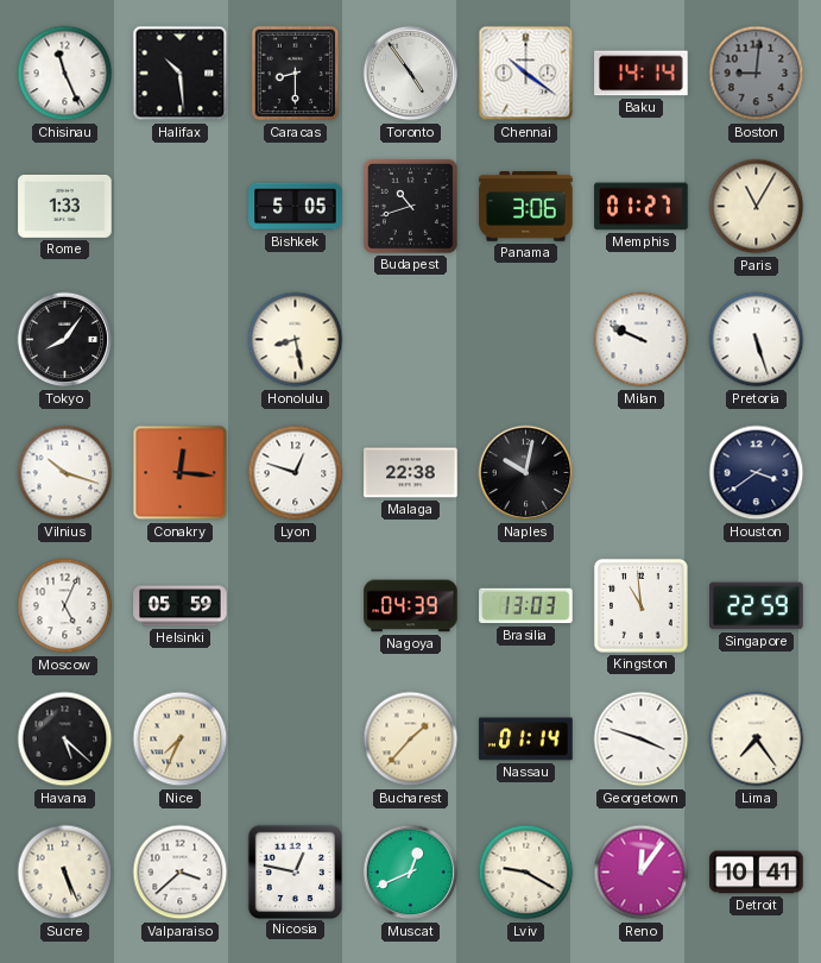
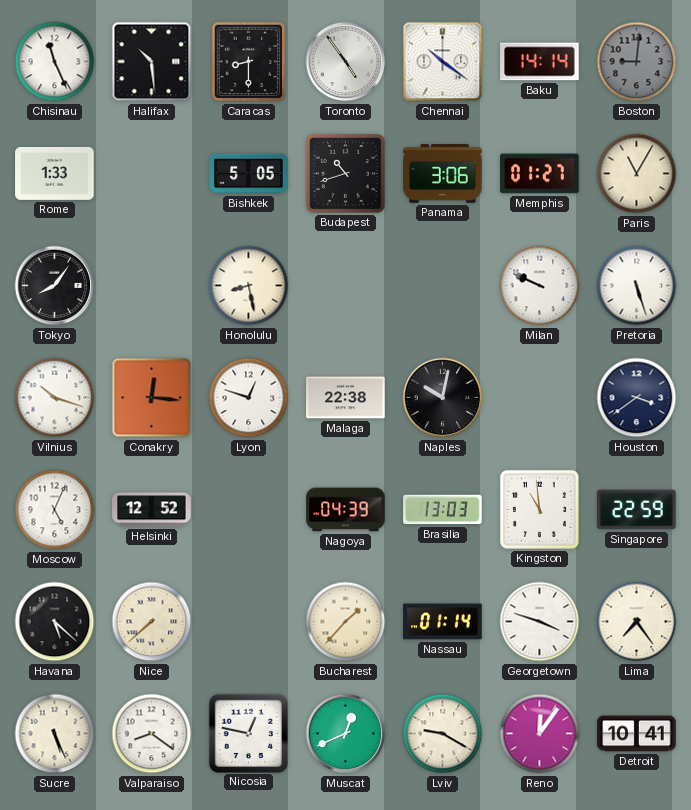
Helsinki: 05:59 -> 12:52
Nice: 7:34 -> 7:38
Valparaiso: 3:38 -> 8:21
